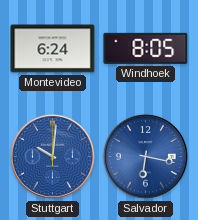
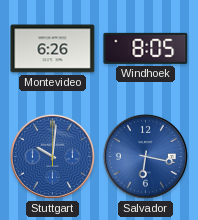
Montevideo: 6:24 -> 6:26
